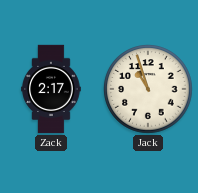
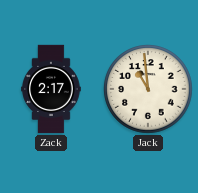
Jack: 10:57 -> 10:59
